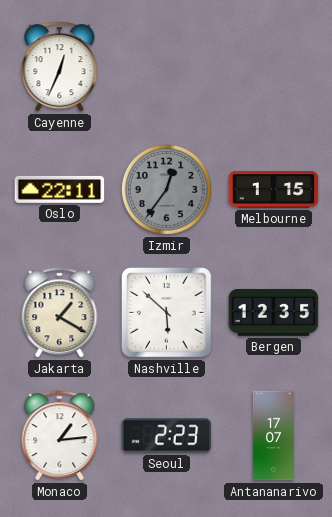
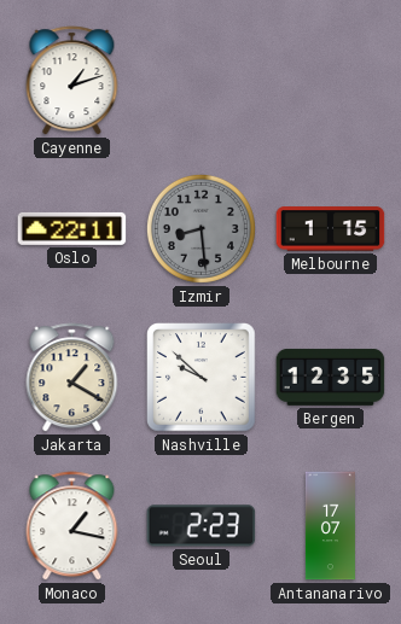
Cayenne: 12:34 -> 1:12
Izmir: 12:36 -> 8:29
Nashville: 5:52 -> 9:52
Monaco: 1:14 -> 1:17
